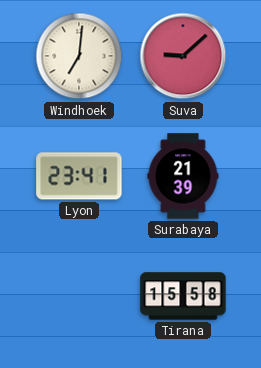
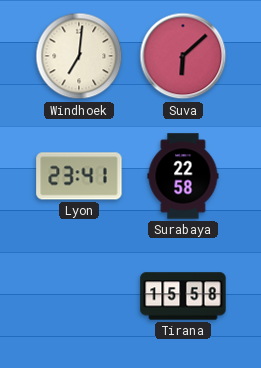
Suva: 9:08 -> 6:08
Surabaya: 21:39 -> 22:58
